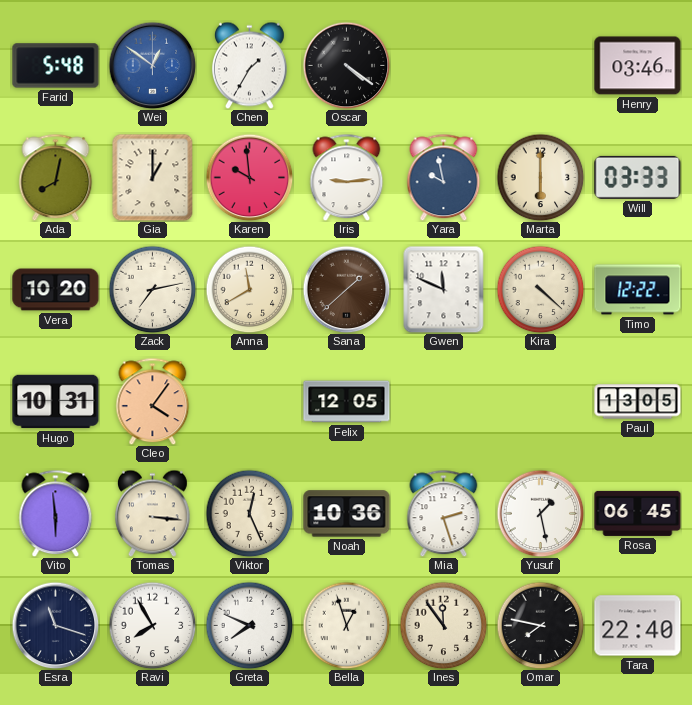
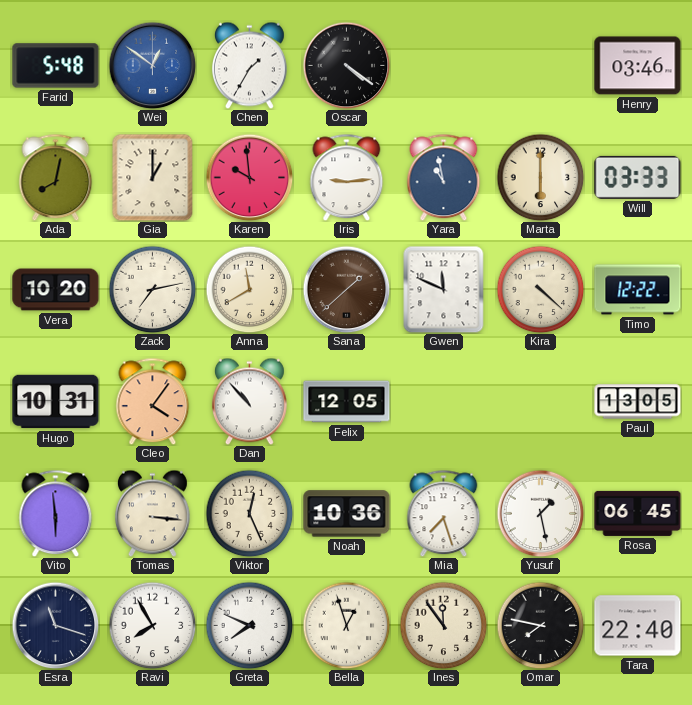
Yara: 9:58 -> 10:58
Dan: none -> 10:53
Mia: 2:27 -> 7:27
